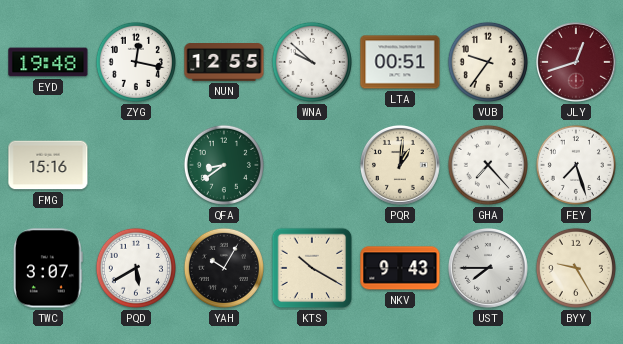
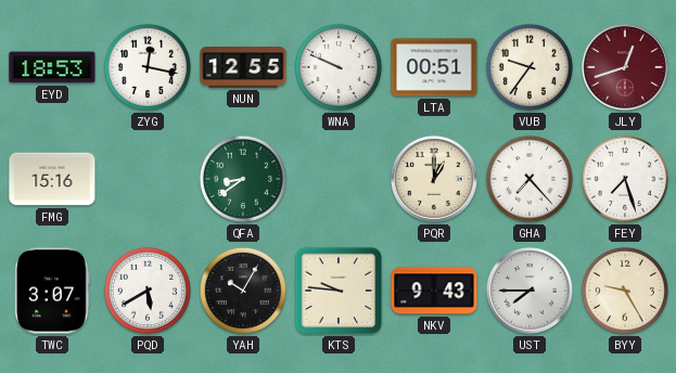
EYD: 19:48 -> 18:53
WNA: 9:52 -> 9:49
PQR: 1:01 -> 1:00
KTS: 10:20 -> 9:46
